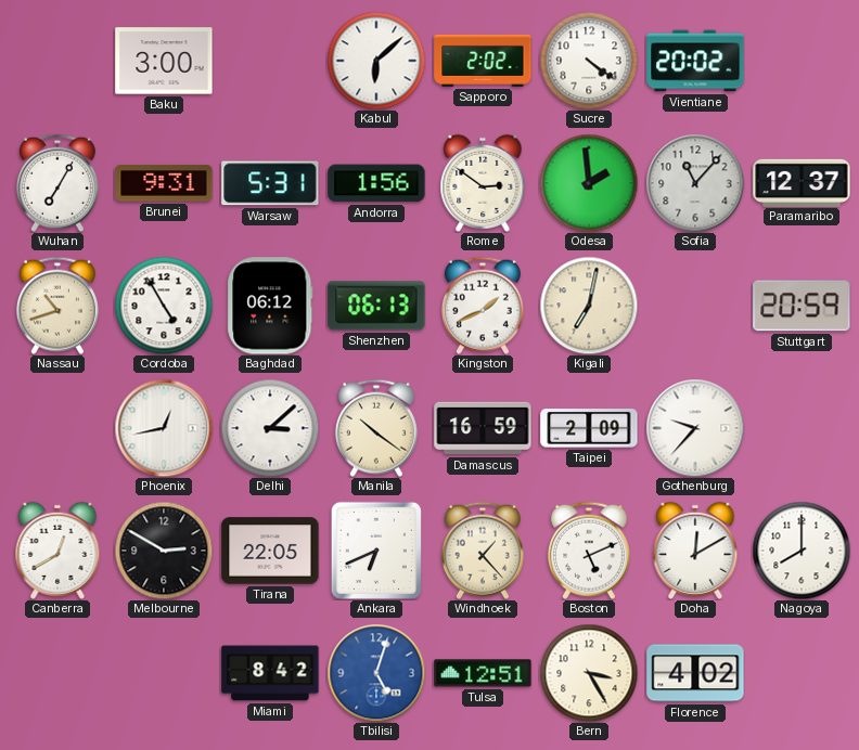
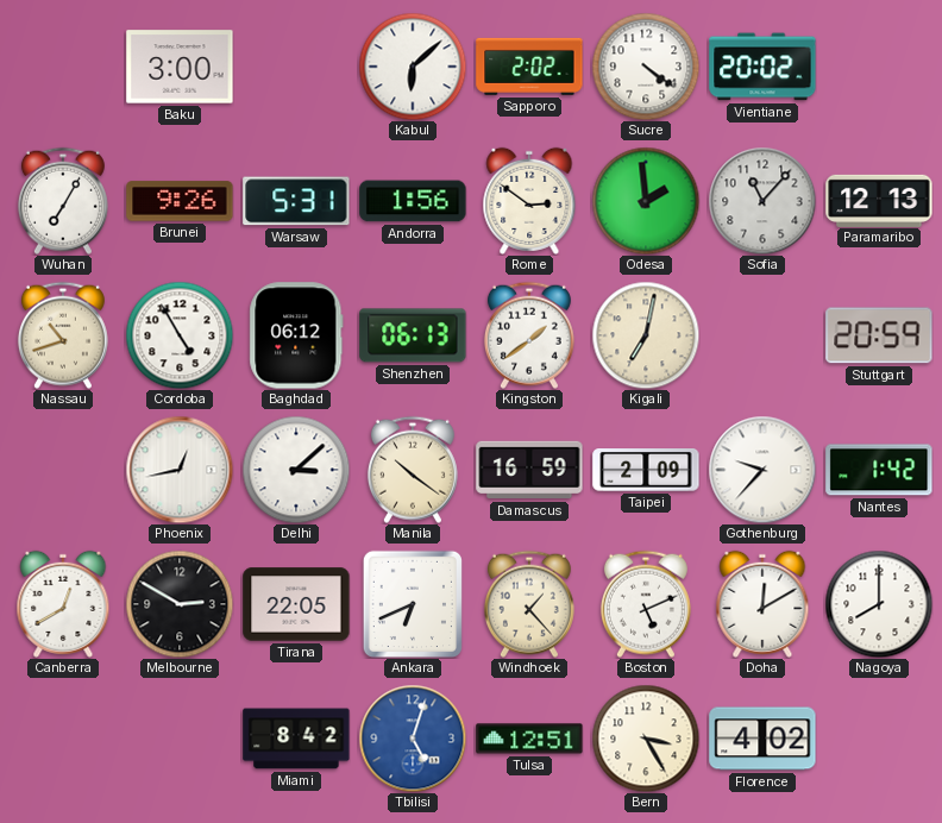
Brunei: 9:31 -> 9:26
Paramaribo: 12:37 -> 12:13
Kingston: 1:41 -> 1:39
Nantes: none -> 1:42
